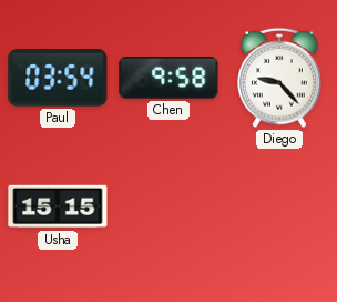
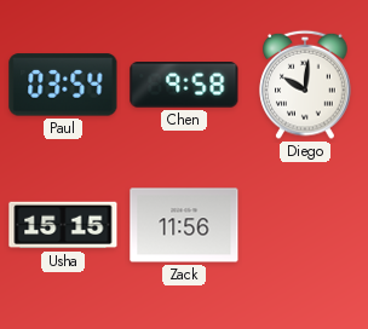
Diego: 9:23 -> 10:01
Zack: none -> 11:56
